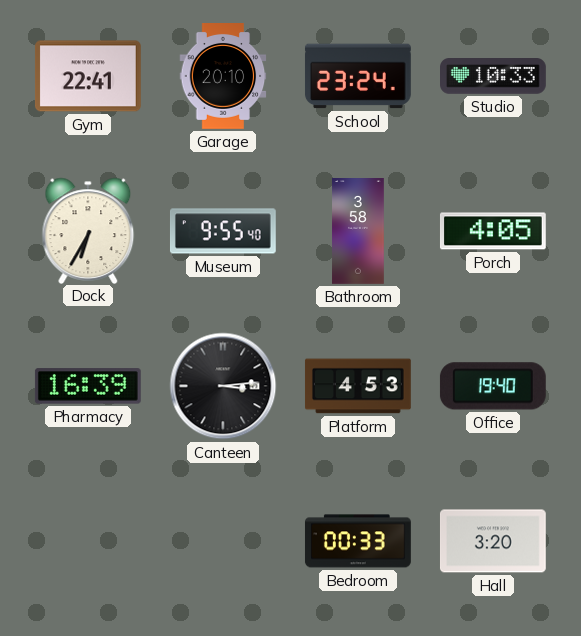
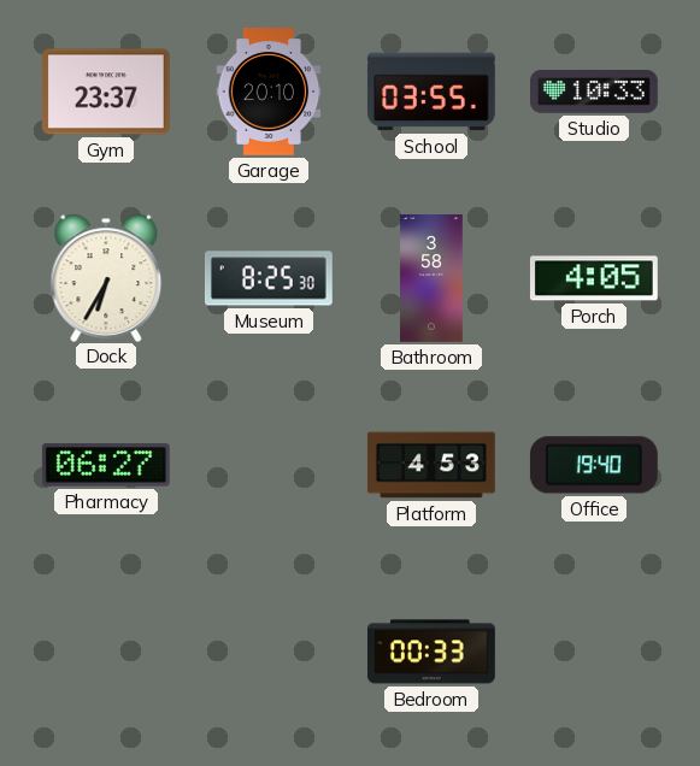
Gym: 22:41 -> 23:37
School: 23:24 -> 03:55
Museum: 9:55 -> 8:25
Pharmacy: 16:39 -> 06:27
Canteen: 3:14 -> none
Hall: 3:20 -> none
